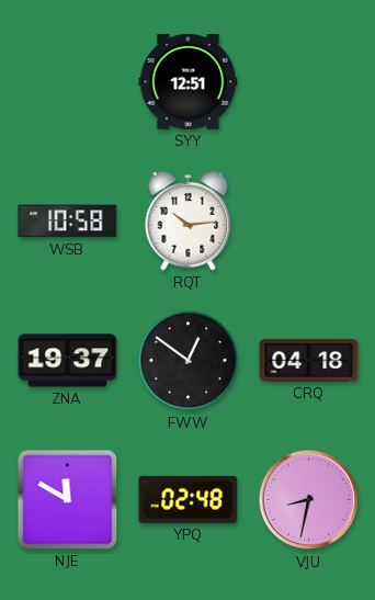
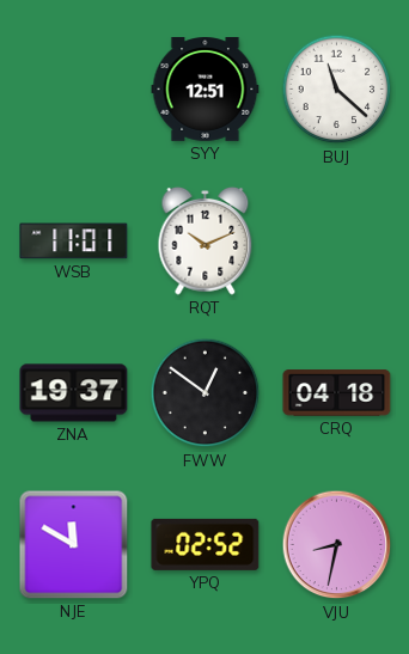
BUJ: none -> 11:22
WSB: 10:58 -> 11:01
RQT: 10:14 -> 10:11
YPQ: 02:48 -> 02:52
